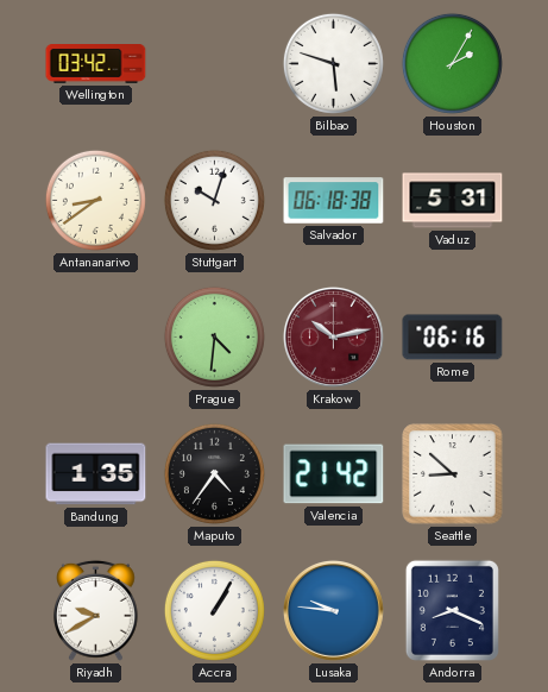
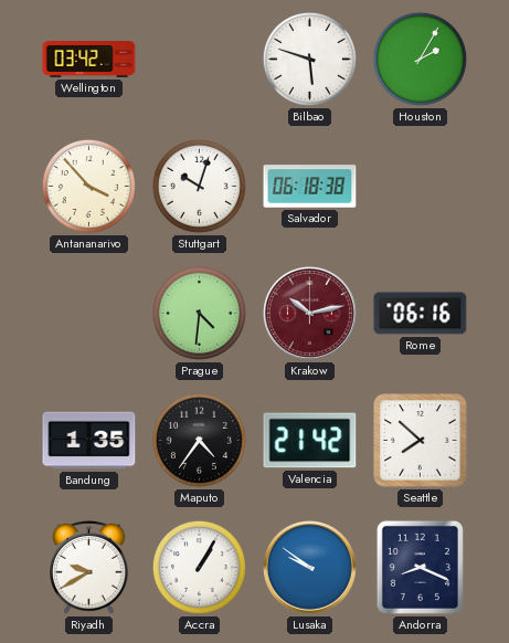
Antananarivo: 8:39 -> 3:53
Vaduz: 5:31 -> none
Seattle: 8:52 -> 7:52
Lusaka: 9:46 -> 9:51
